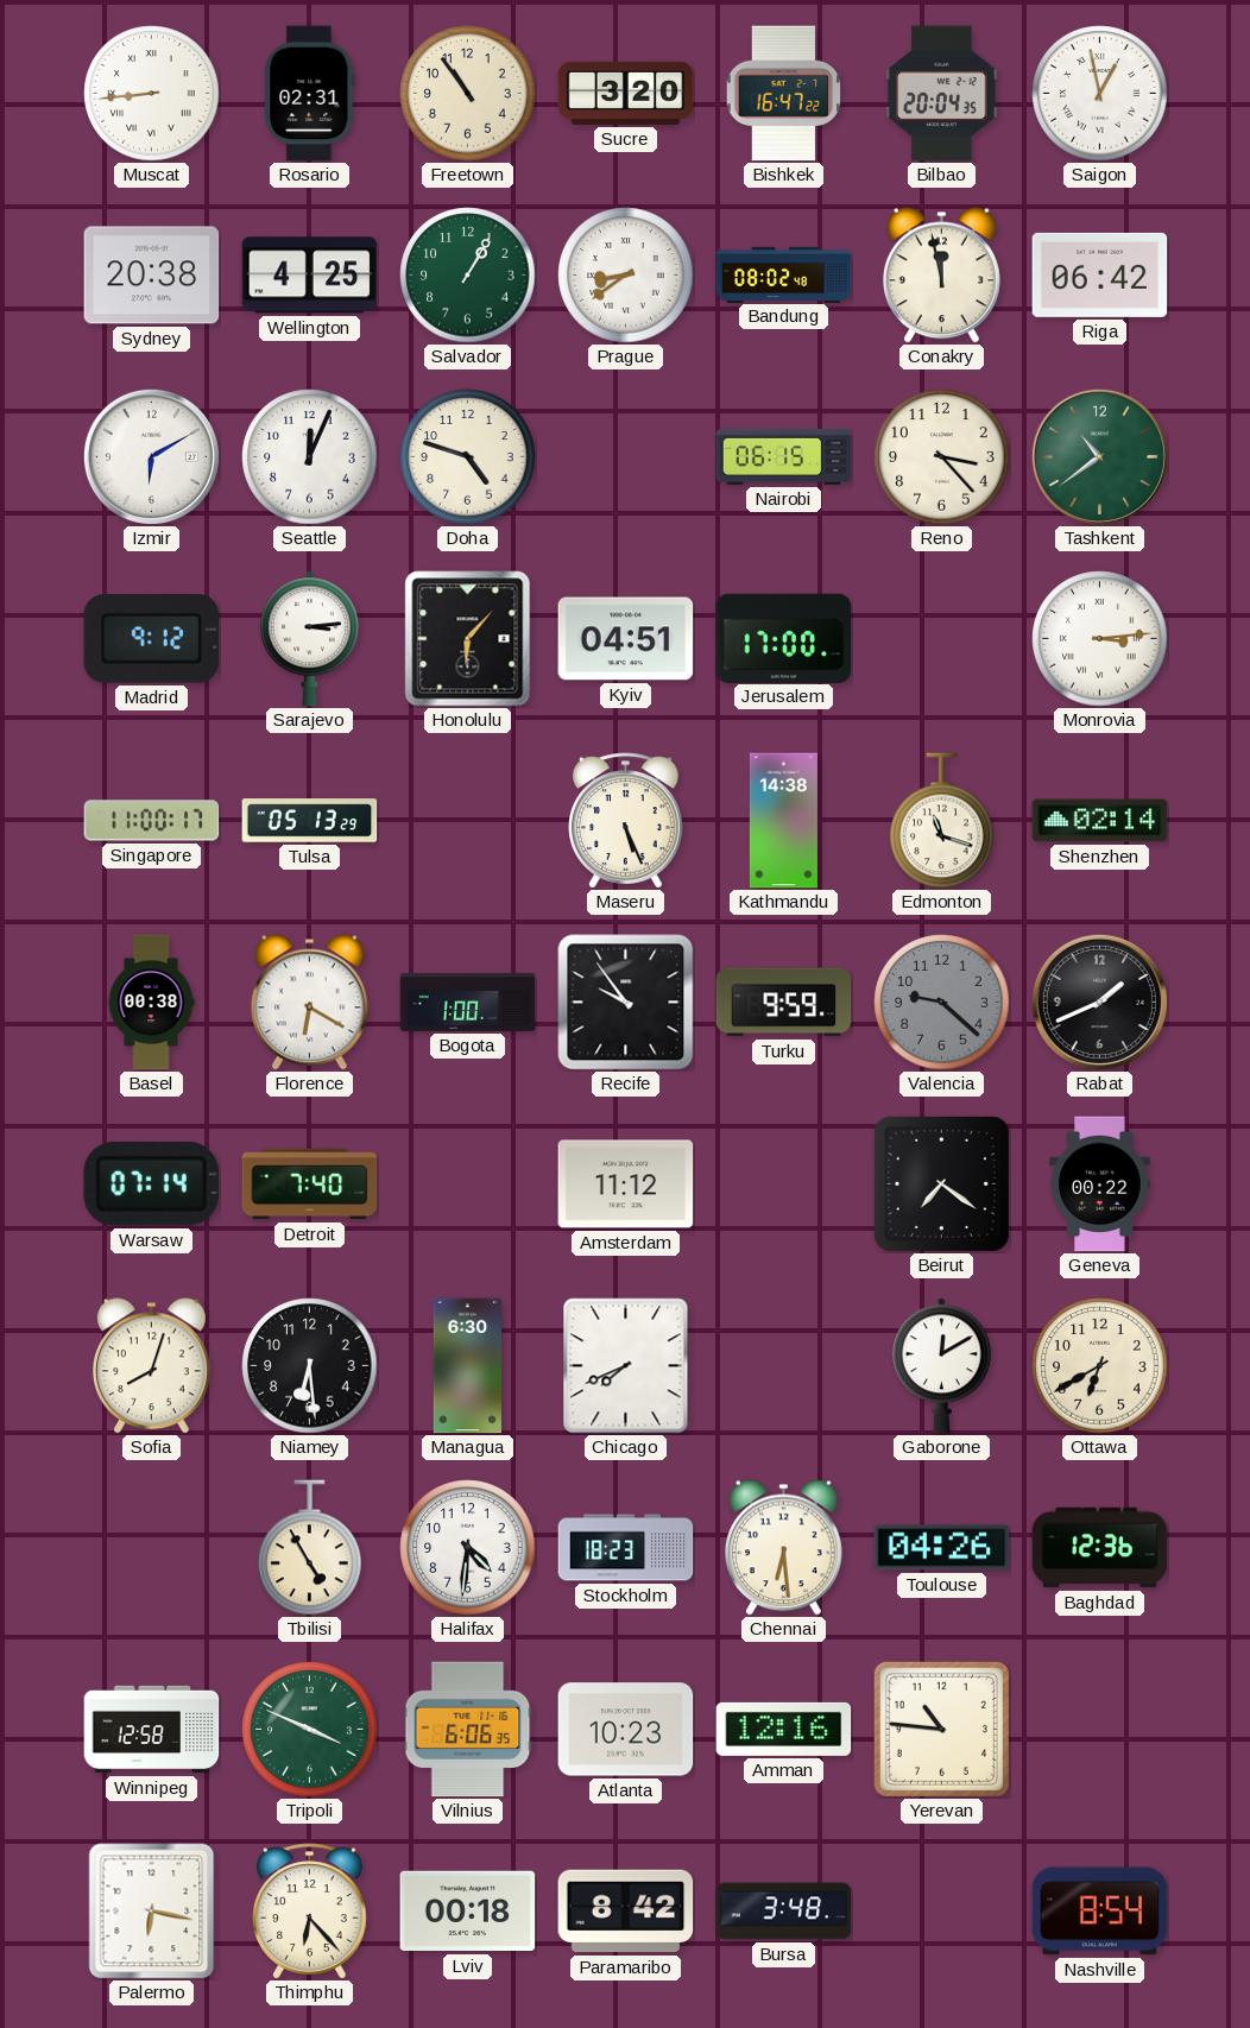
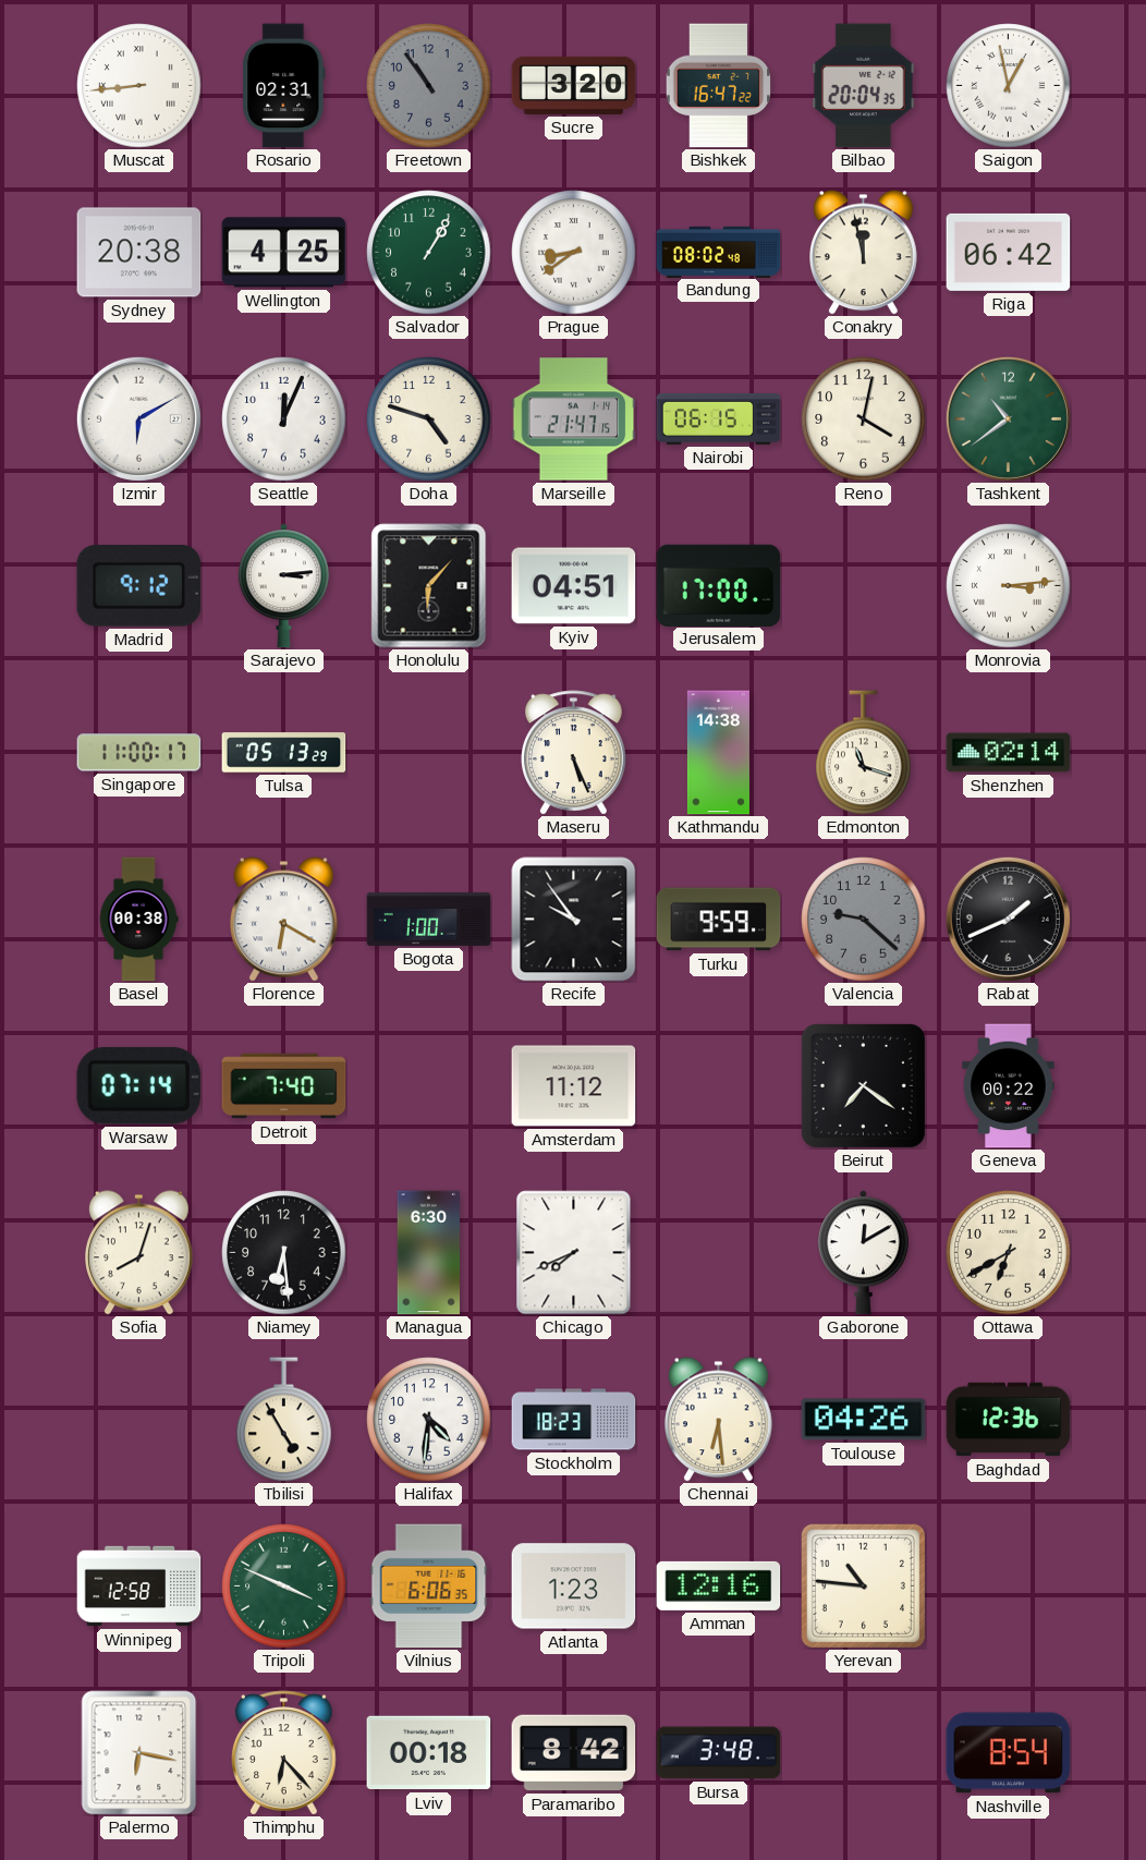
Freetown dial: cream -> grey
Marseille: none -> 21:47
Reno: 3:23 -> 4:02
Atlanta: 10:23 -> 1:23
